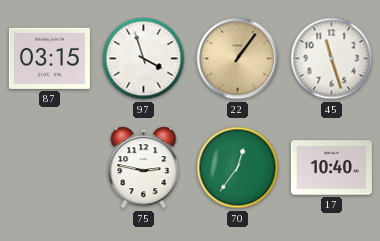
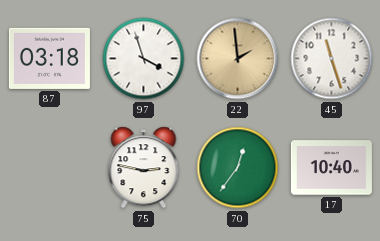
87: 03:15 -> 03:18
22: 1:06 -> 1:59
